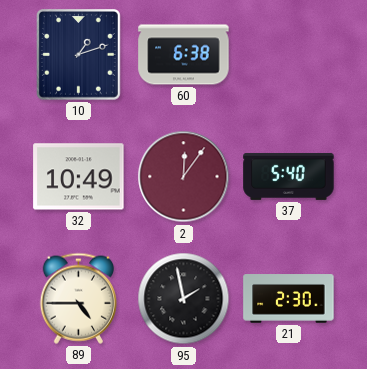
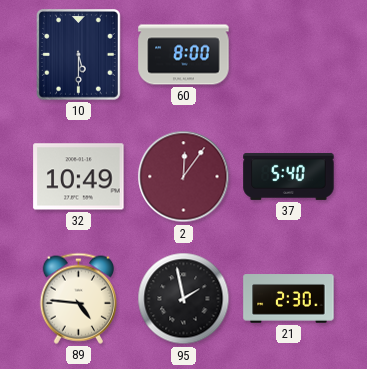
10: 1:12 -> 5:30
60: 6:38 -> 8:00
89: 4:45 -> 4:46
